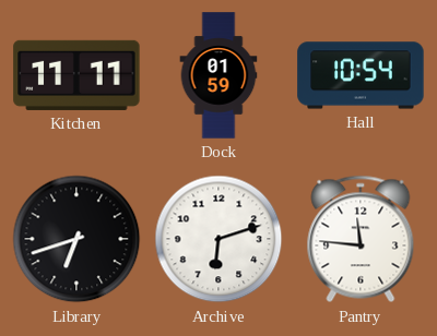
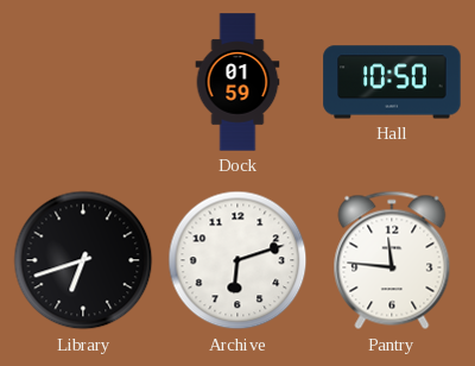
Kitchen: 11:11 -> none
Hall: 10:54 -> 10:50
